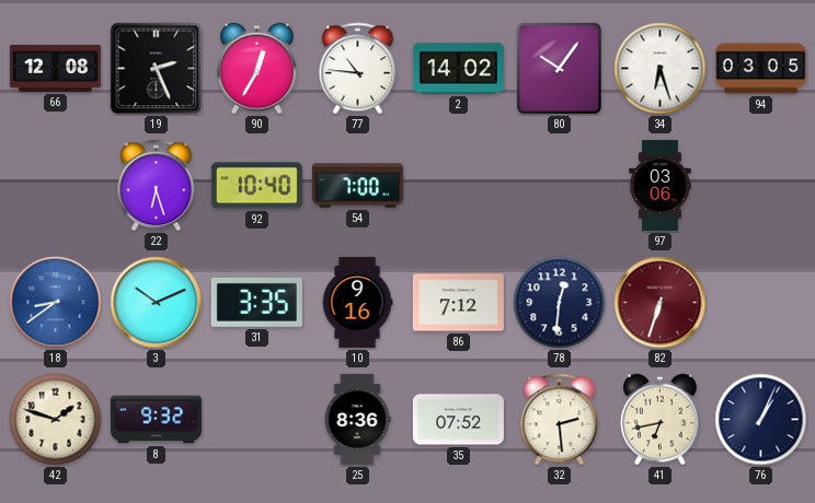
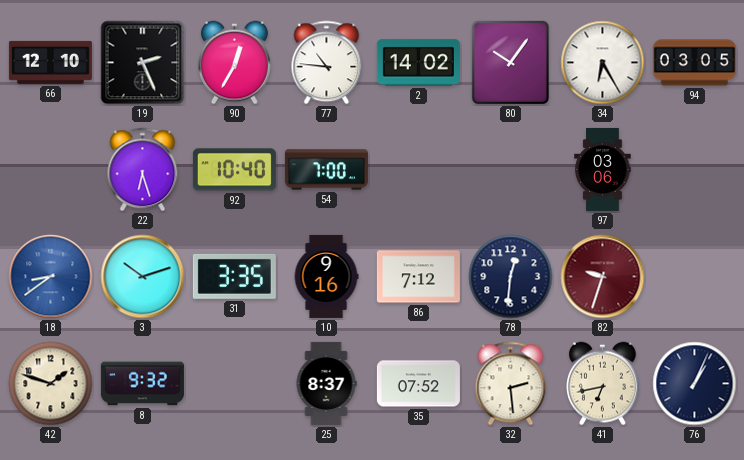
66: 12:08 -> 12:10
34: 6:27 -> 6:25
3: 10:11 -> 10:12
82: 6:33 -> 9:33
25: 8:36 -> 8:37
